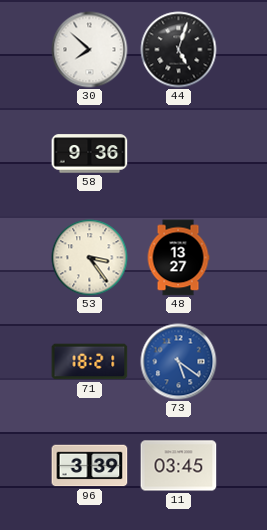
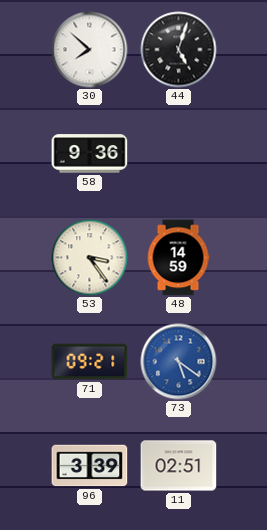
48: 13:27 -> 14:59
71: 18:21 -> 09:21
11: 03:45 -> 02:51
